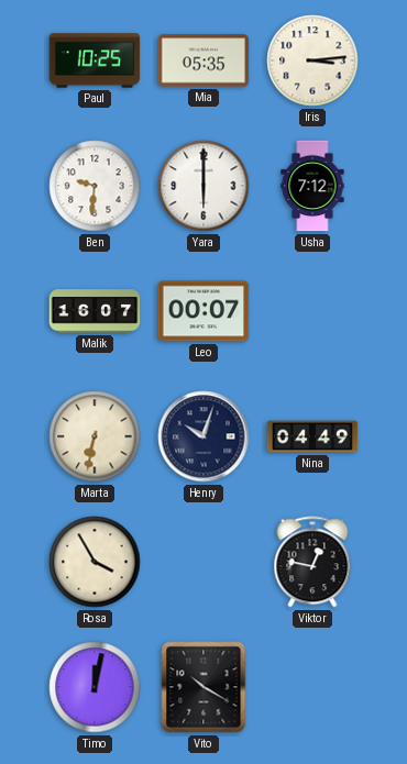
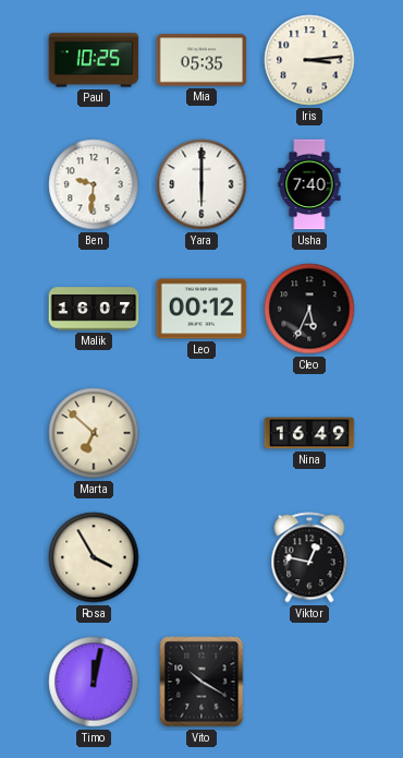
Usha: 7:12 -> 7:40
Leo: 00:07 -> 00:12
Cleo: none -> 5:34
Marta: 6:32 -> 6:52
Henry: 10:03 -> none
Nina: 04:49 -> 16:49
